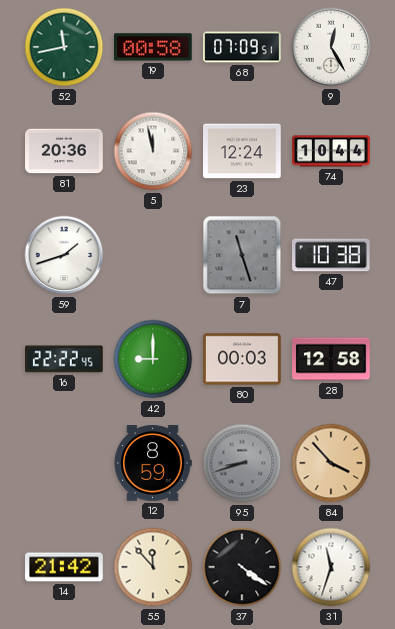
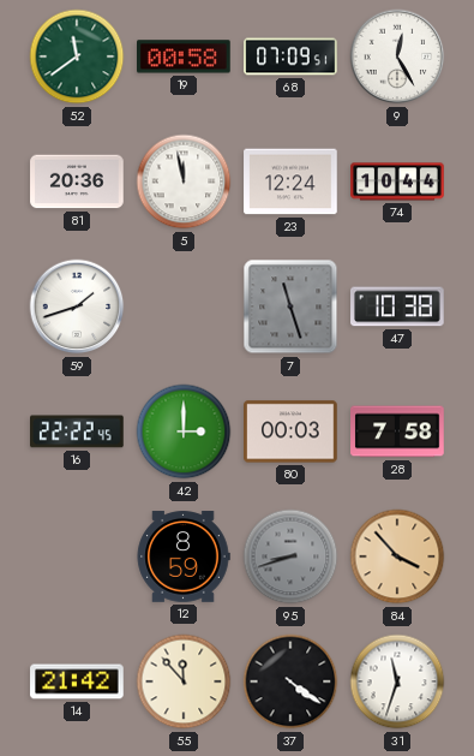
52: 11:43 -> 11:39
42: 9:00 -> 3:00
28: 12:58 -> 7:58
